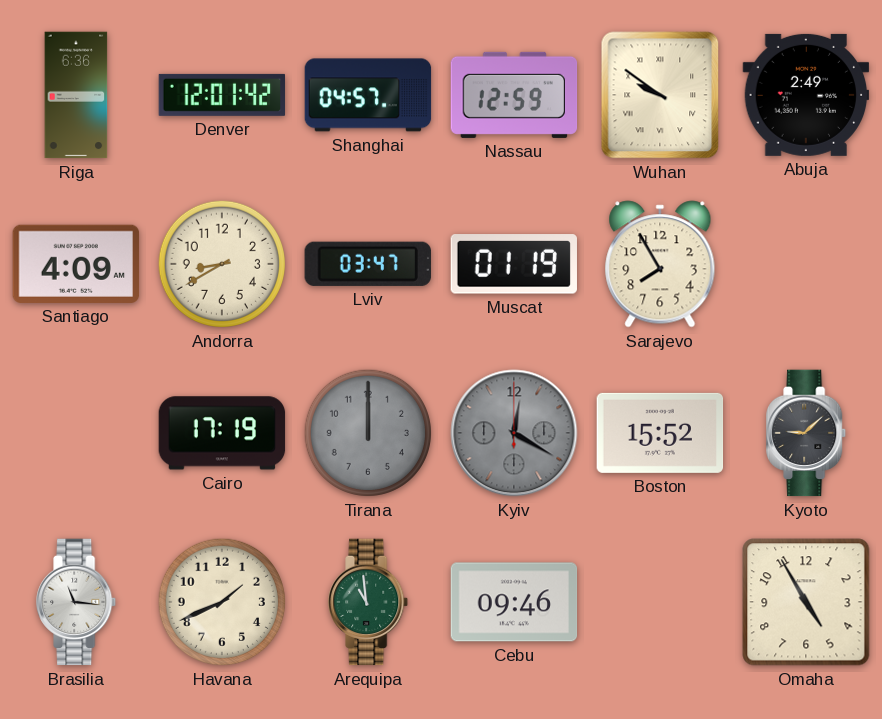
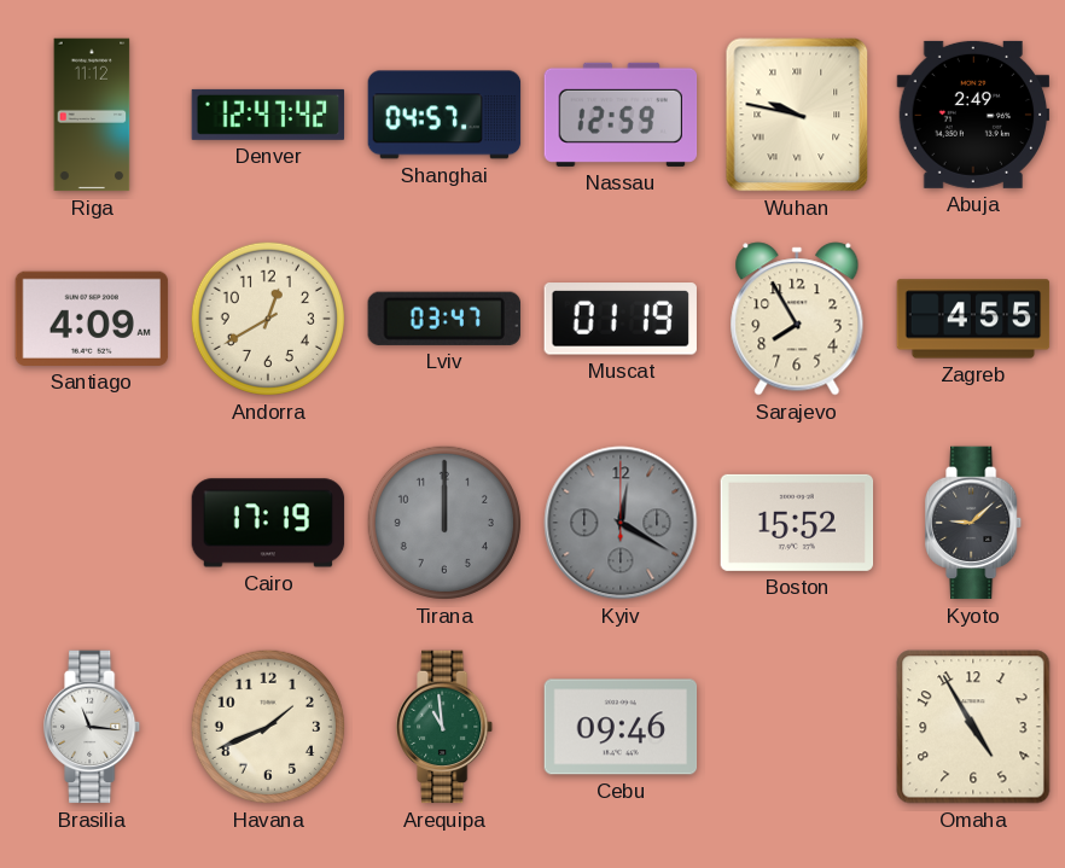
Riga: 6:36 -> 11:12
Denver: 12:01 -> 12:47
Wuhan: 9:51 -> 9:47
Andorra: 8:40 -> 12:40
Zagreb: none -> 4:55
